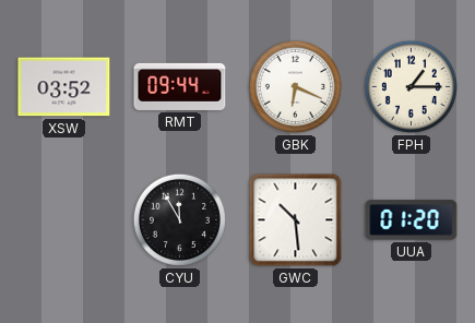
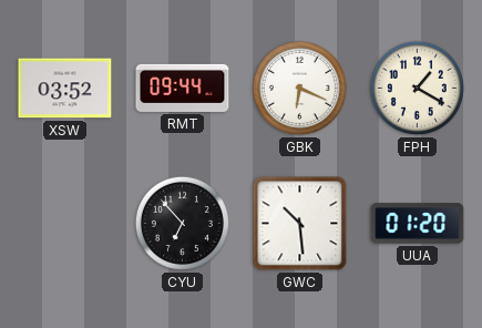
FPH: 1:15 -> 1:20
CYU: 11:55 -> 6:53
